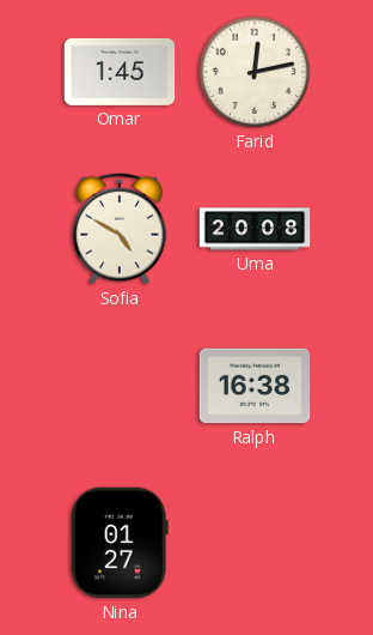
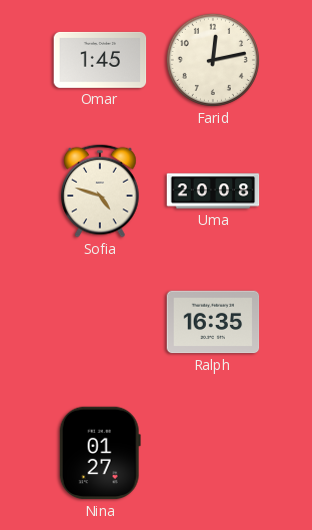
Sofia: 4:50 -> 4:48
Ralph: 16:38 -> 16:35
